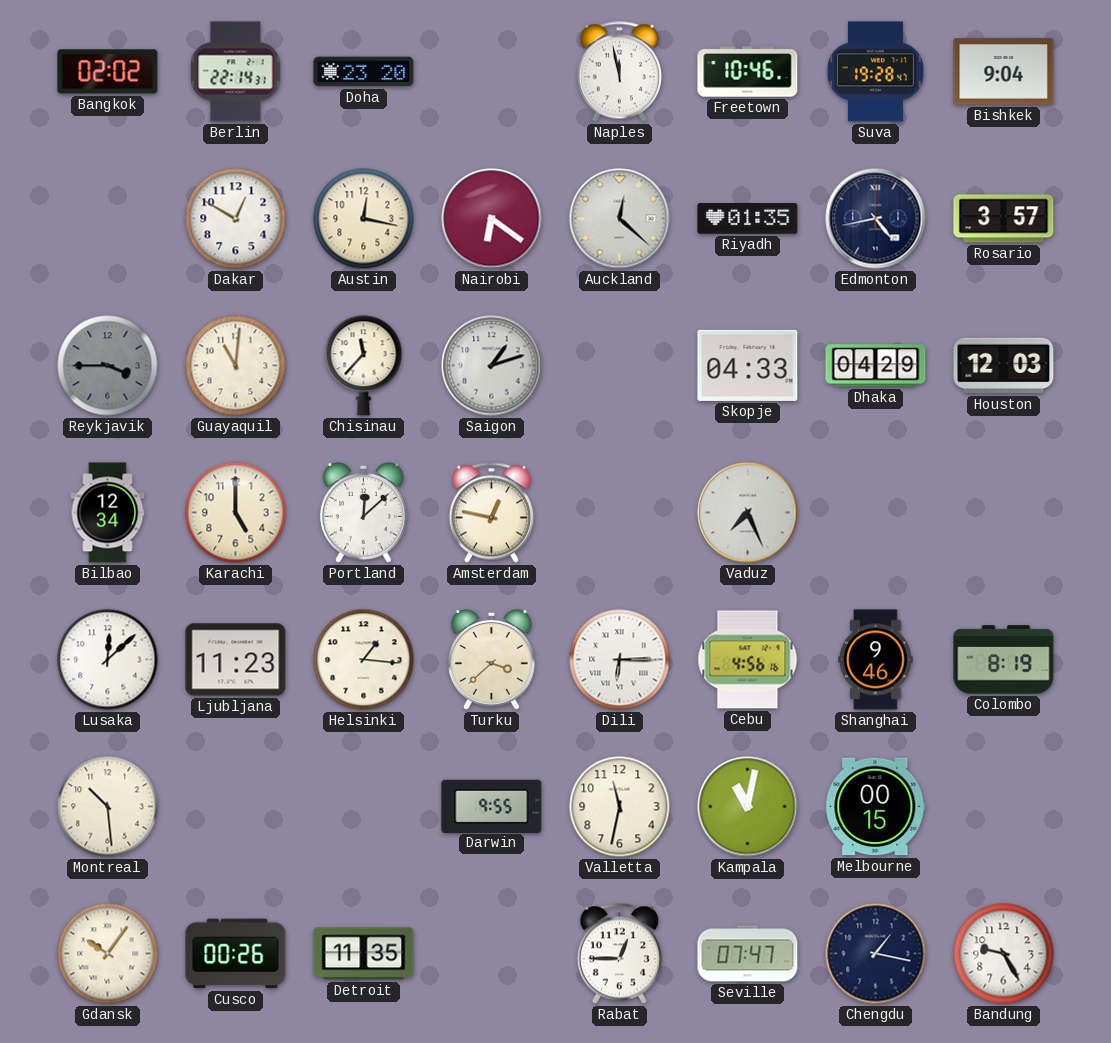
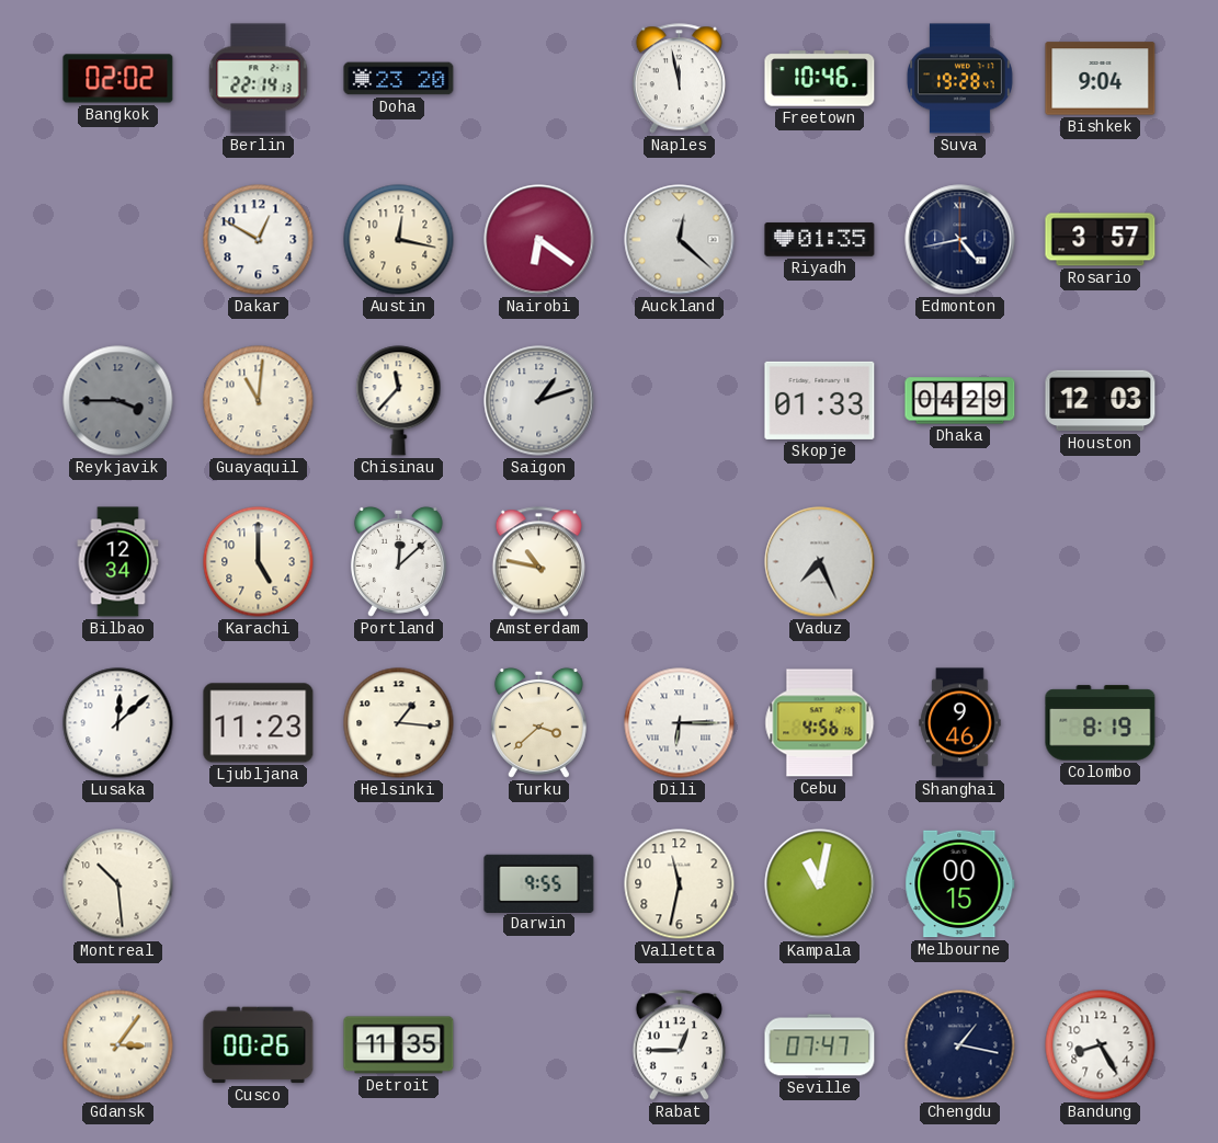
Berlin: 22:14:31 -> 22:14:13
Skopje: 04:33 -> 01:33
Amsterdam: 12:47 -> 10:47
Gdansk: 10:06 -> 3:06
Bandung: 9:25 -> 8:25
